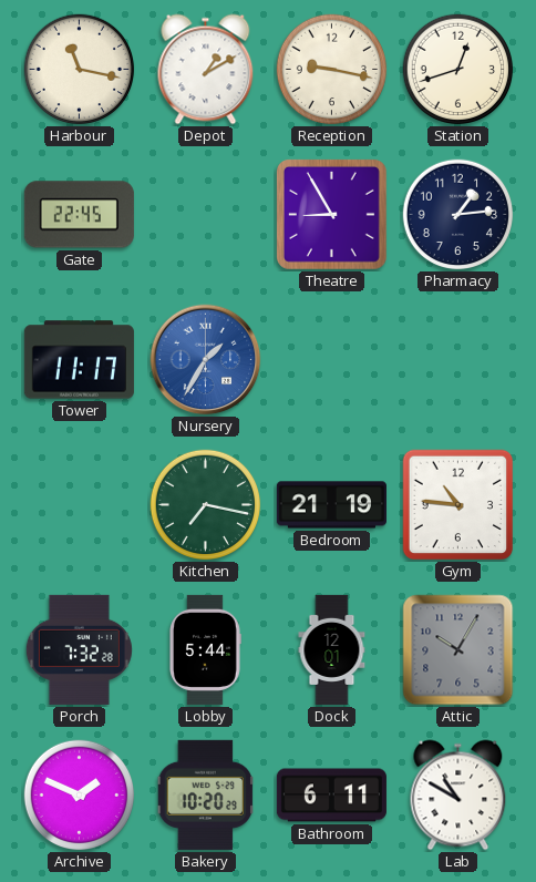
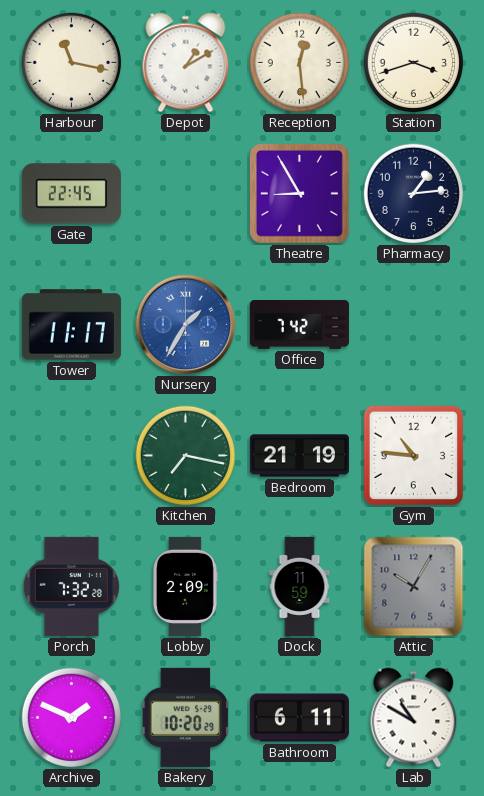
Reception: 9:17 -> 12:29
Station: 12:42 -> 3:42
Office: none -> 7:42
Lobby: 5:44 -> 2:09
Dock: 12:01 -> 11:59
